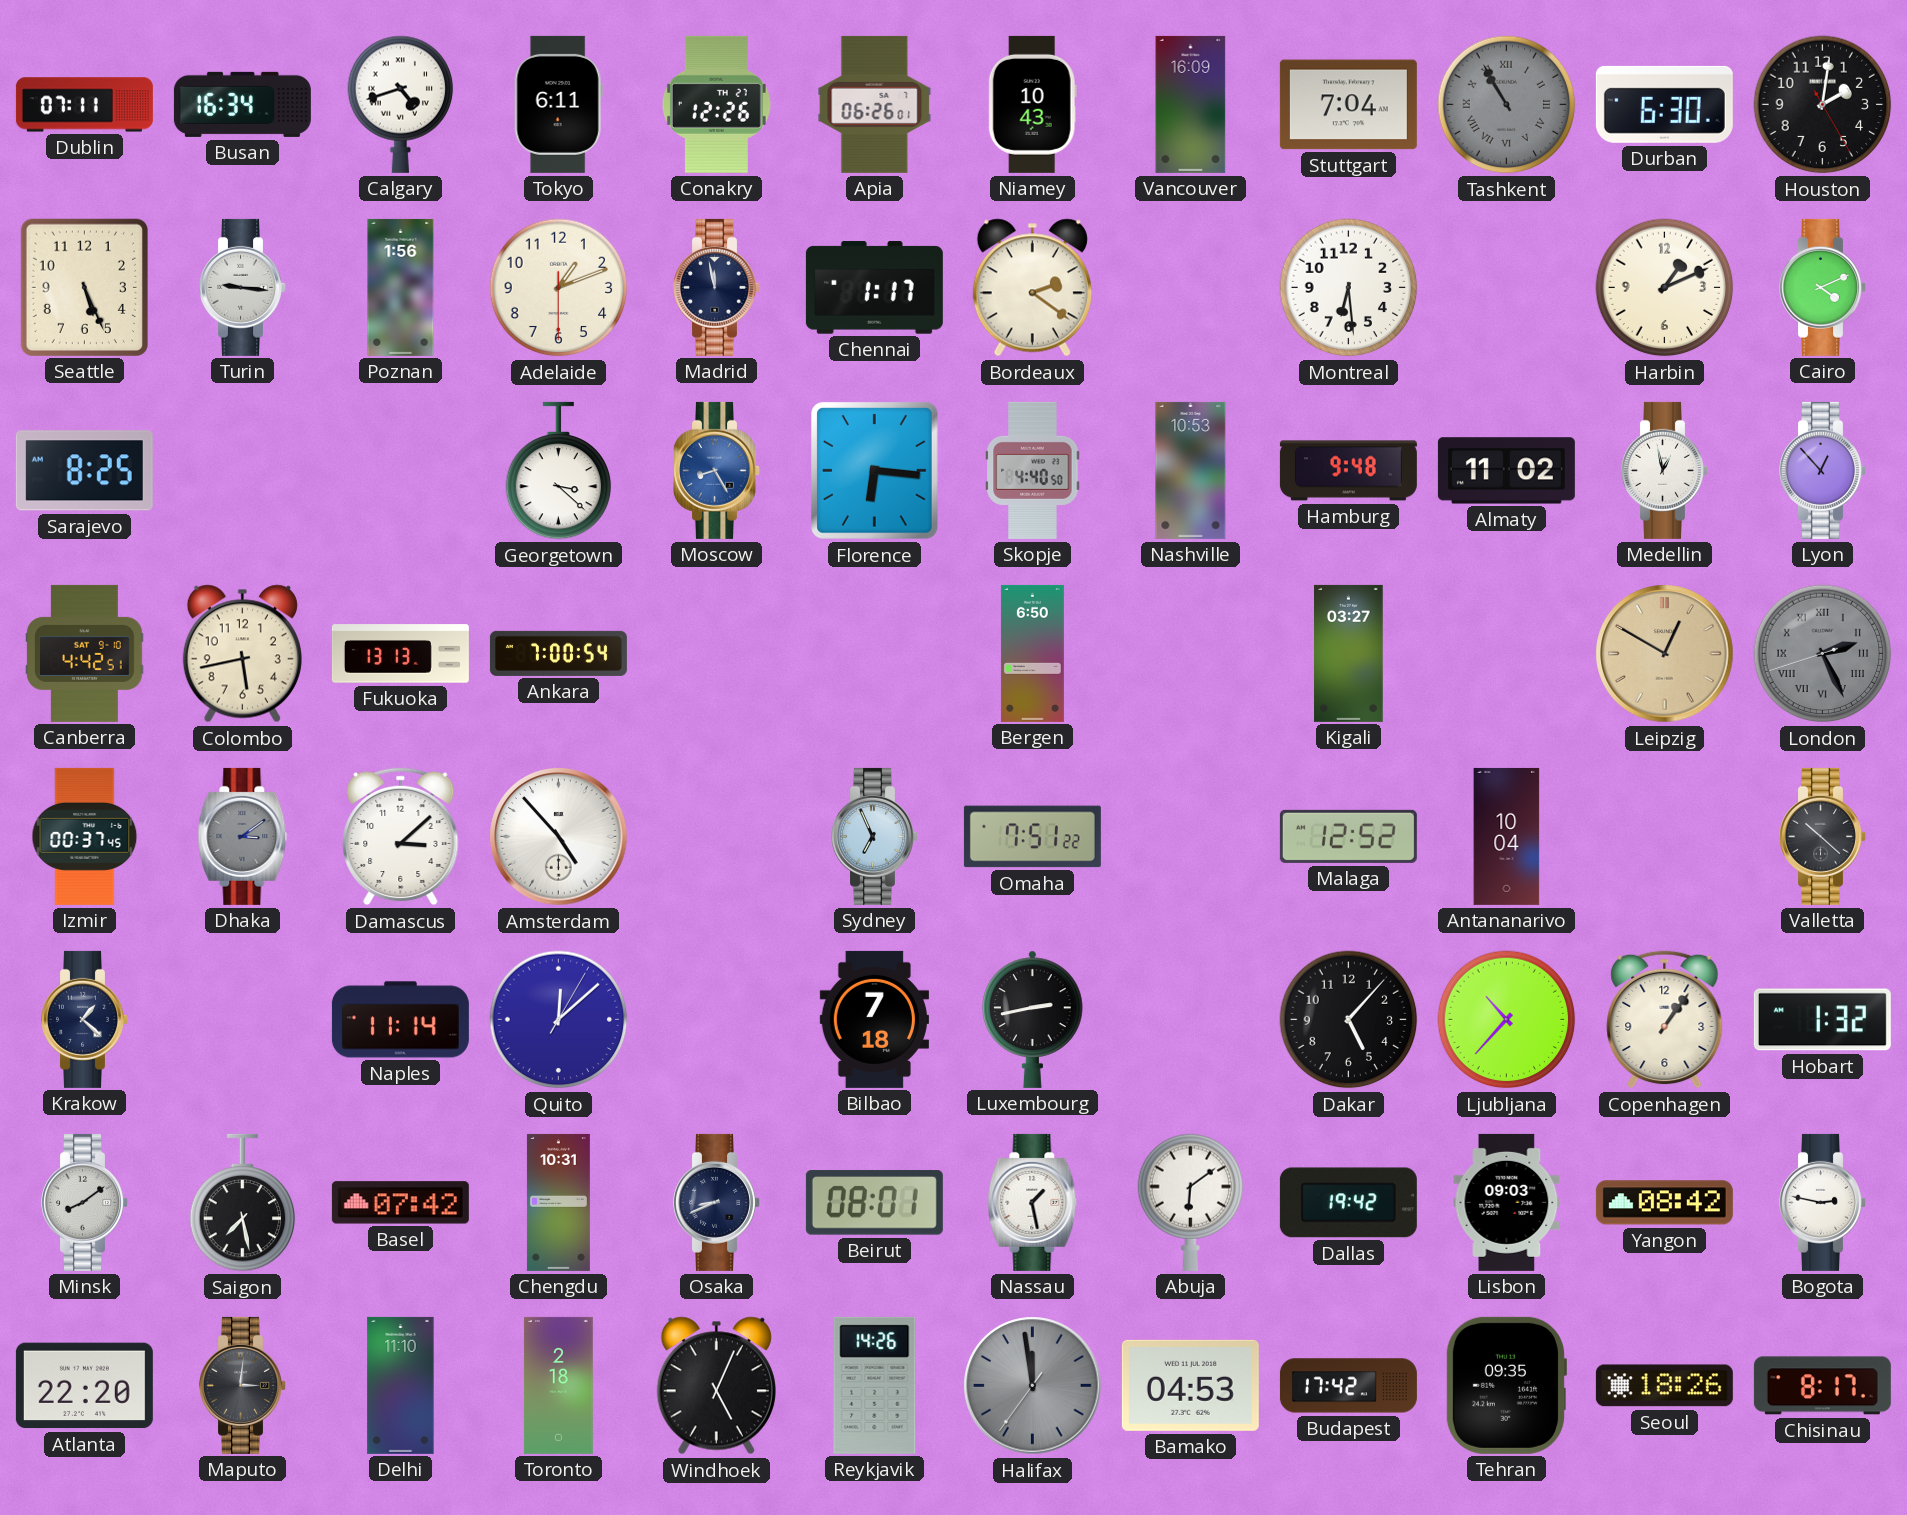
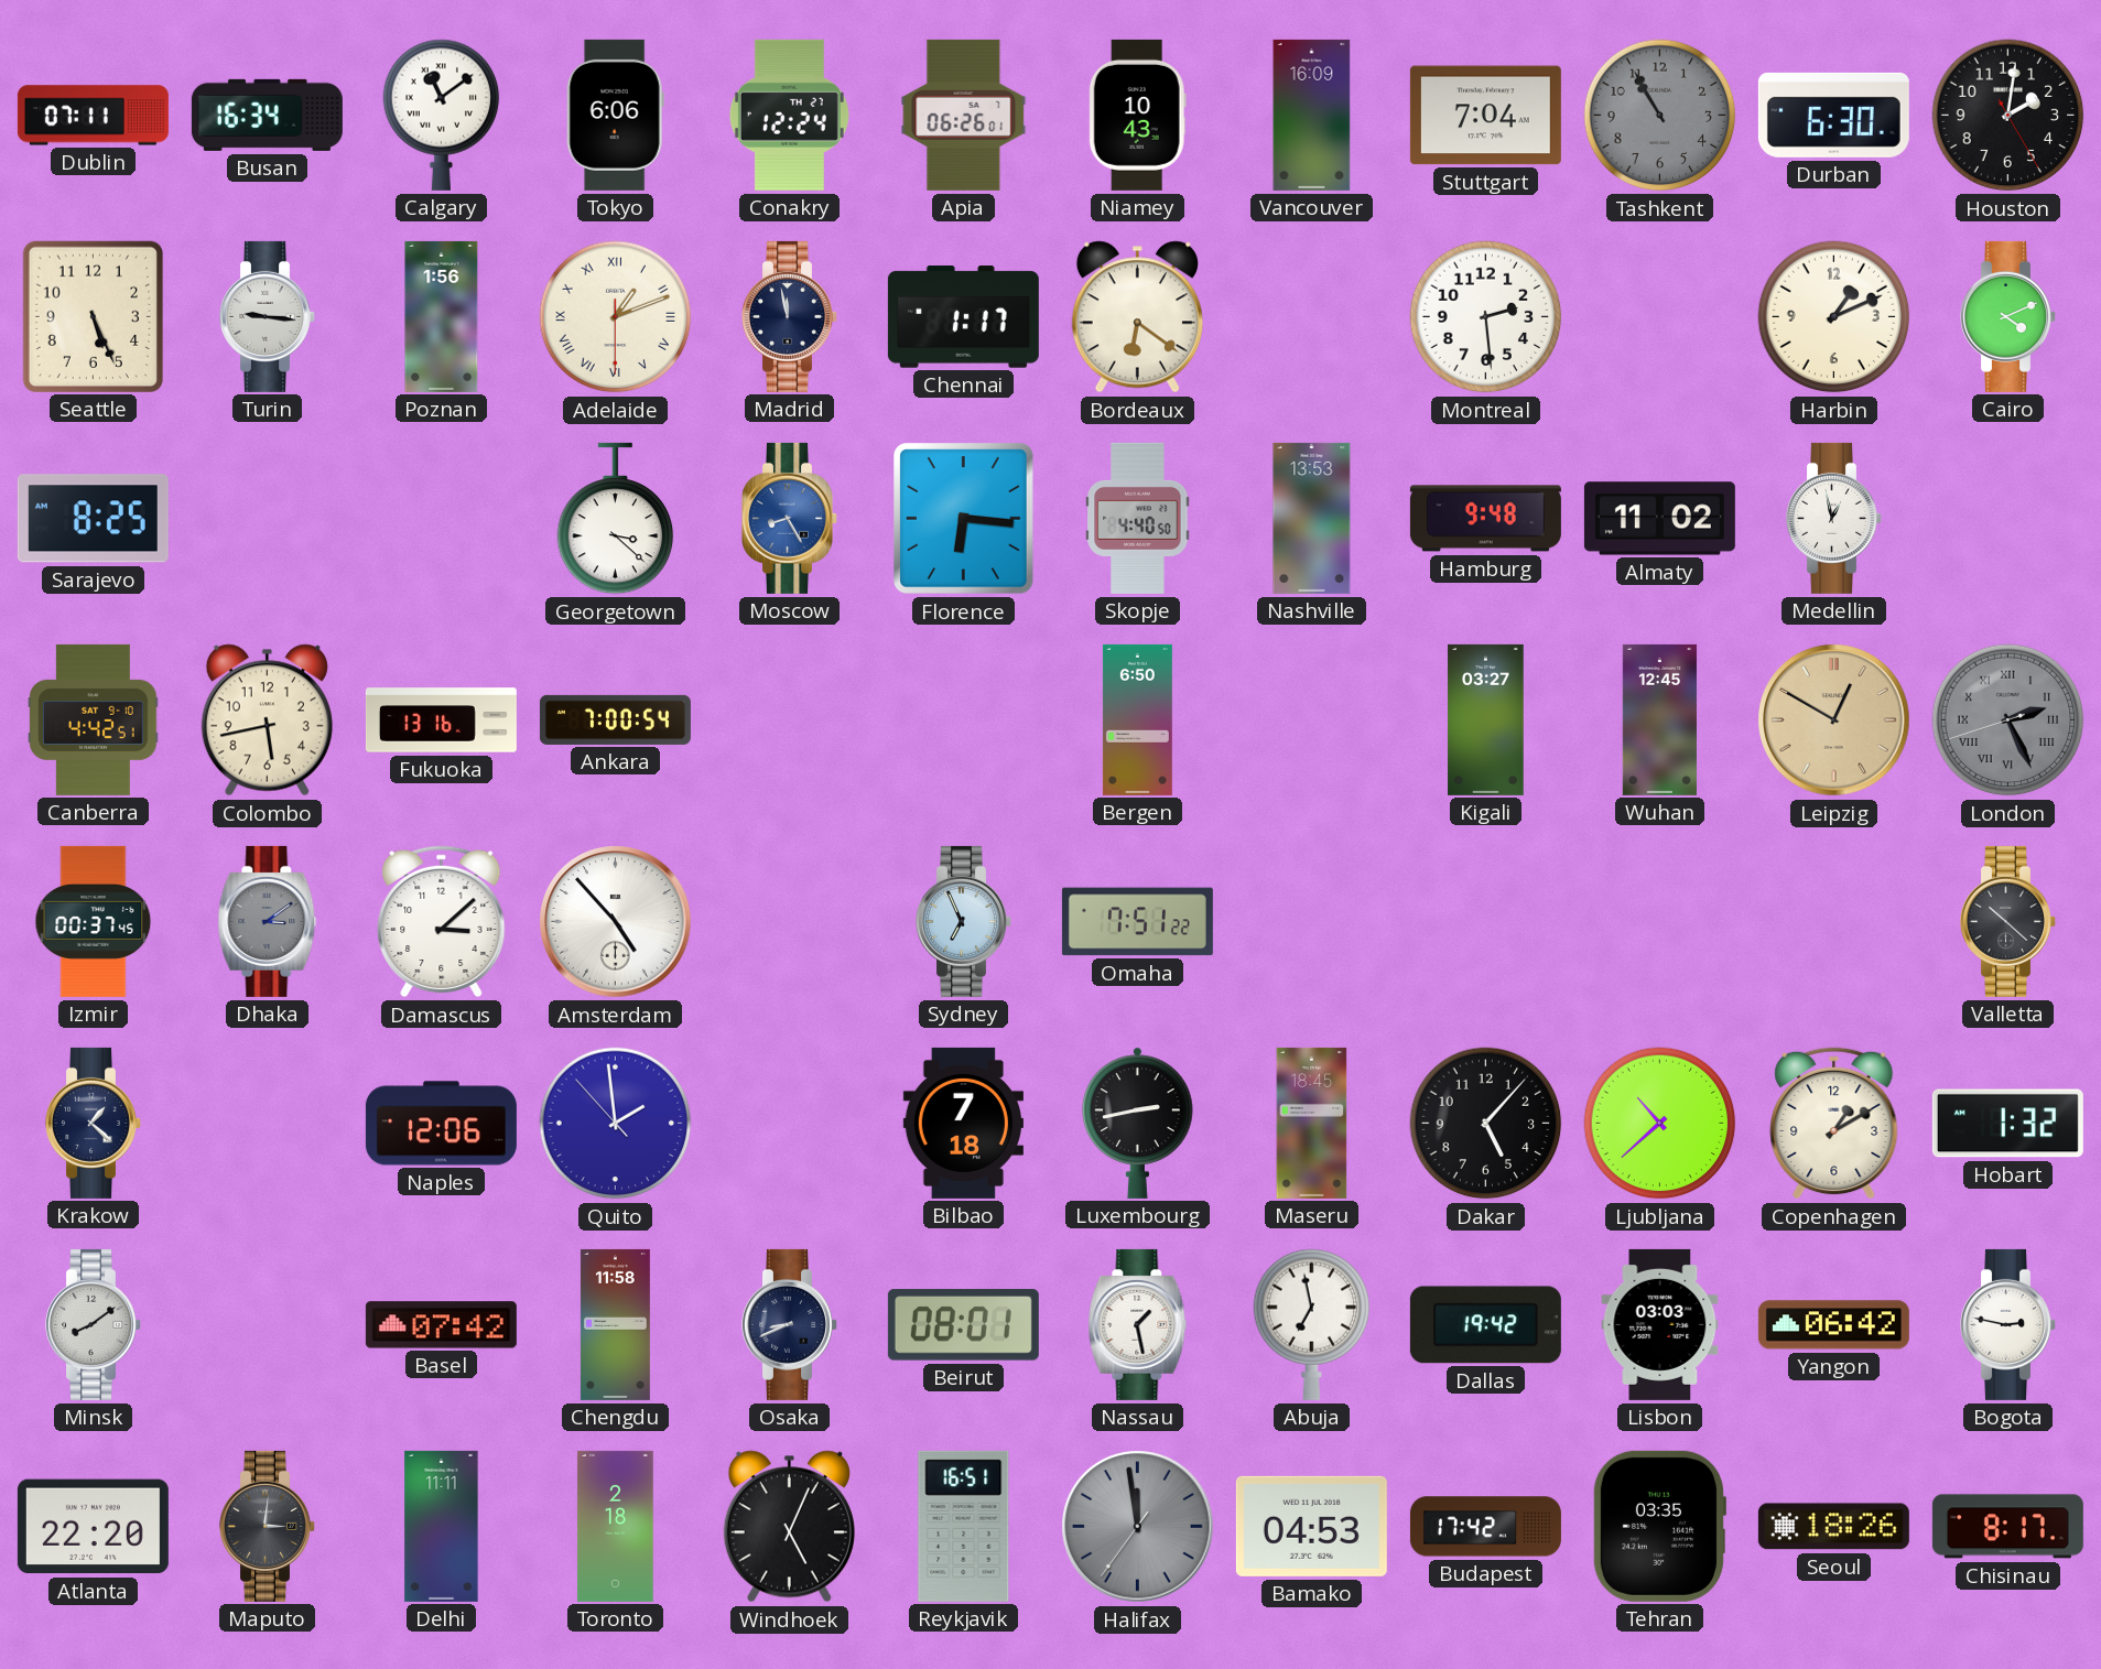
Calgary: 4:42 -> 11:09
Tokyo: 6:11 -> 6:06
Conakry: 12:26 -> 12:24
Tashkent numerals: Roman -> Arabic
Adelaide numerals: Arabic -> Roman
Bordeaux: 2:21 -> 6:21
Montreal: 6:29 -> 2:29
Nashville: 10:53 -> 13:53
Lyon: 12:53 -> none
Fukuoka: 13:13 -> 13:16
Wuhan: none -> 12:45
Malaga: 12:52 -> none
Antananarivo: 10:04 -> none
Naples: 11:14 -> 12:06
Quito: 12:08 -> 1:58
Maseru: none -> 18:45
Ljubljana: 10:37 -> 10:38
Copenhagen: 1:06 -> 1:10
Saigon: 7:28 -> none
Chengdu: 10:31 -> 11:58
Abuja: 6:09 -> 6:58
Lisbon: 09:03 -> 03:03
Yangon: 08:42 -> 06:42
Delhi: 11:10 -> 11:11
Reykjavik: 14:26 -> 16:51
Tehran: 09:35 -> 03:35
